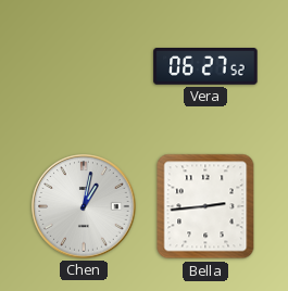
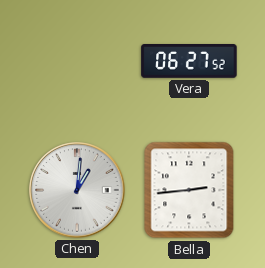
Chen: 1:02 -> 1:01
